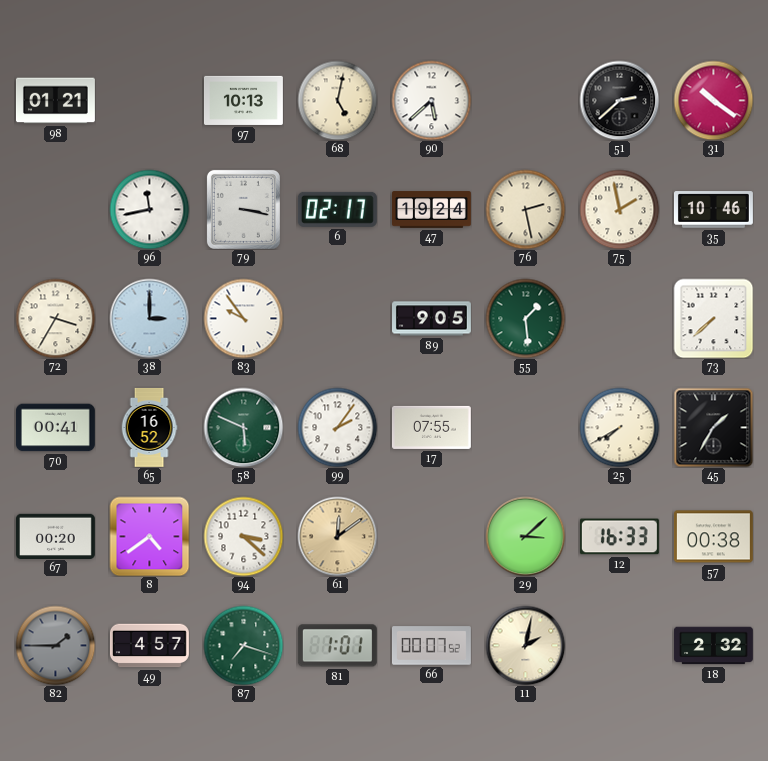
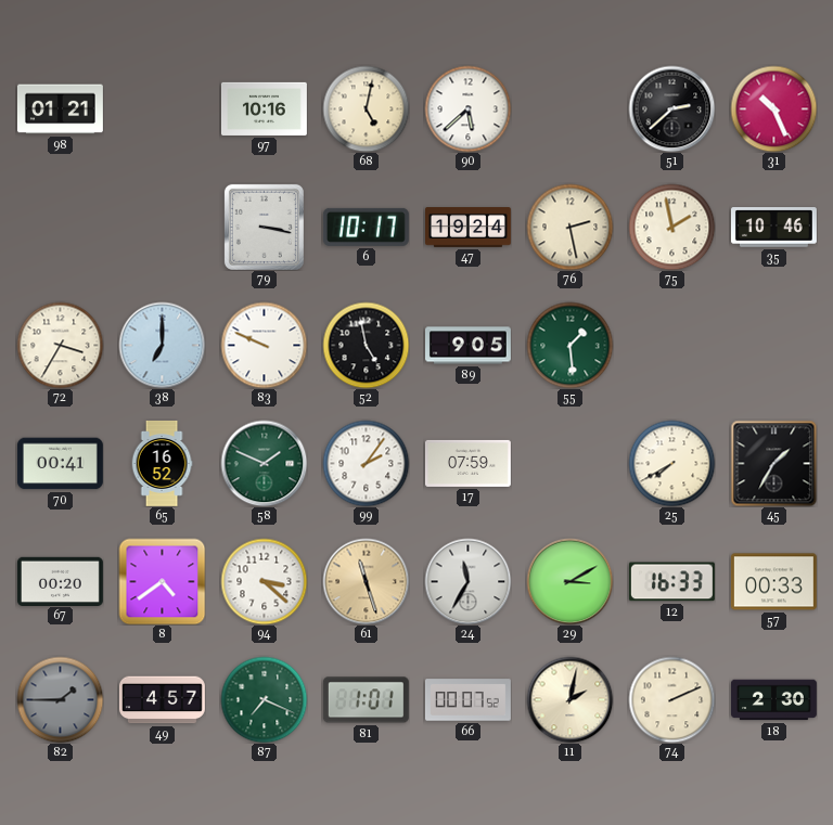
97: 10:13 -> 10:16
31: 10:21 -> 10:26
96: 11:43 -> none
6: 02:17 -> 10:17
38: 3:00 -> 7:00
83: 9:54 -> 9:49
52: none -> 4:58
73: 7:38 -> none
58: 5:49 -> 1:49
17: 07:55 -> 07:59
61: 12:09 -> 11:27
24: none -> 11:35
29: 3:08 -> 3:10
57: 00:38 -> 00:33
87: 7:18 -> 7:19
74: none -> 2:11
18: 2:32 -> 2:30
